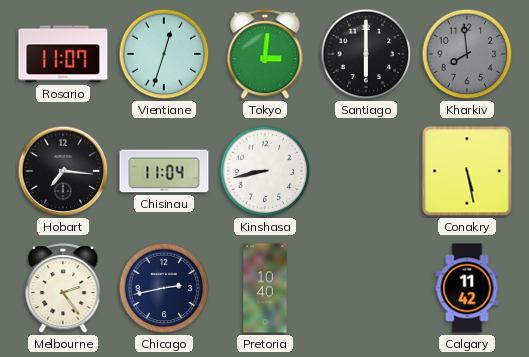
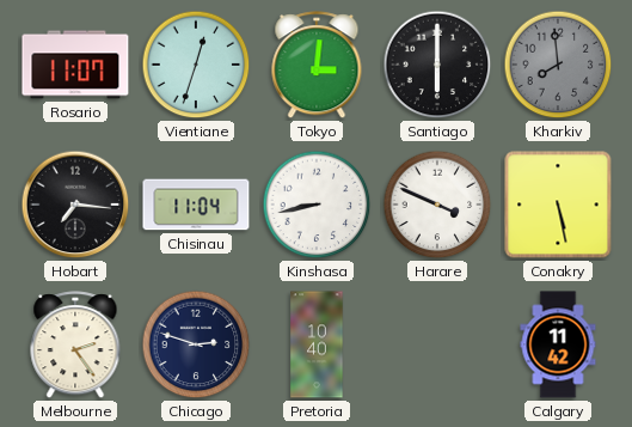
Harare: none -> 3:49
Chicago: 2:43 -> 2:48
